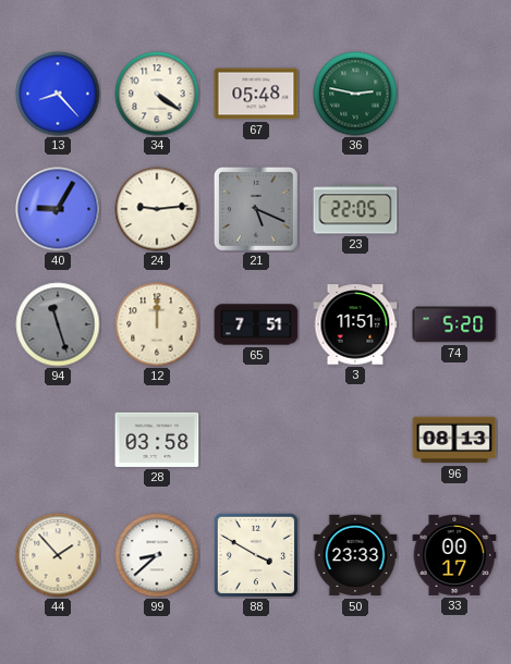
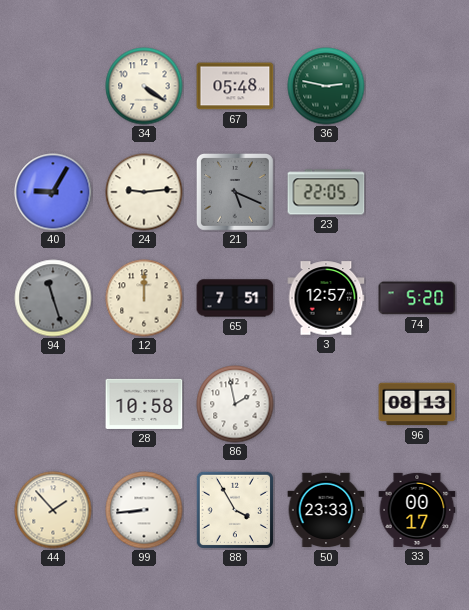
13: 8:23 -> none
3: 11:51 -> 12:57
28: 03:58 -> 10:58
86: none -> 1:58
99: 8:38 -> 8:44
88: 3:50 -> 3:55
